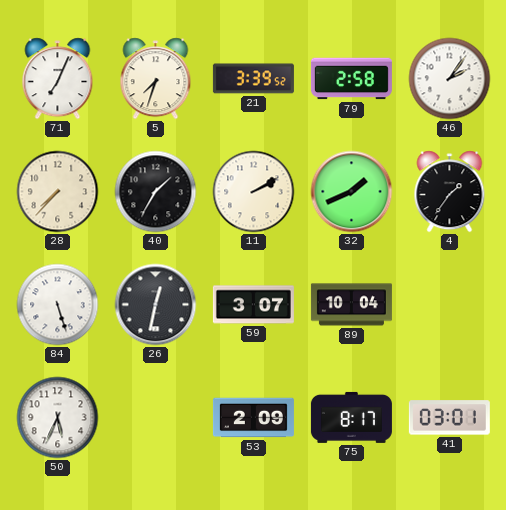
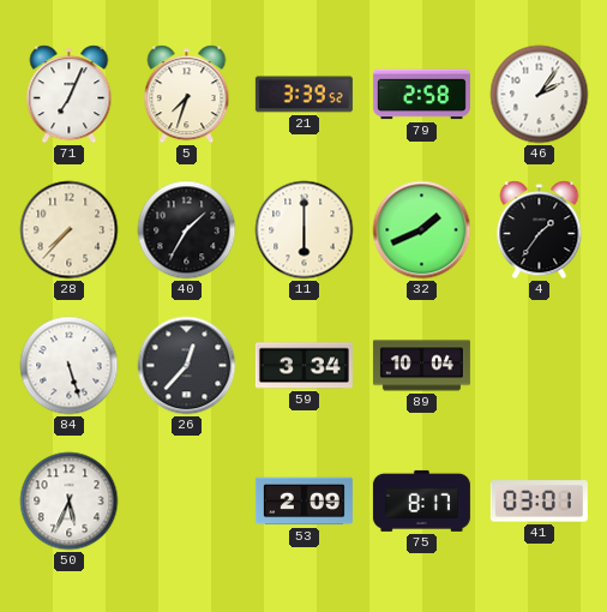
11: 2:10 -> 6:00
26: 12:32 -> 12:37
59: 3:07 -> 3:34
